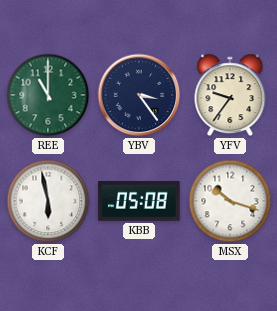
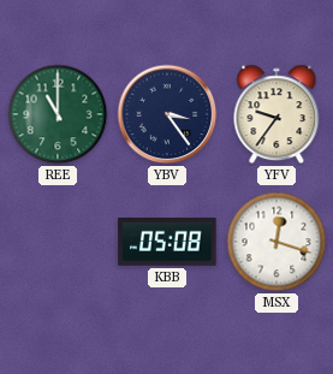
KCF: 5:58 -> none
MSX: 10:18 -> 12:18
